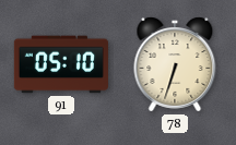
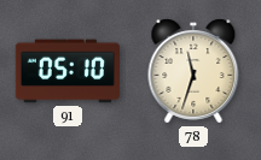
78: 6:33 -> 11:33
